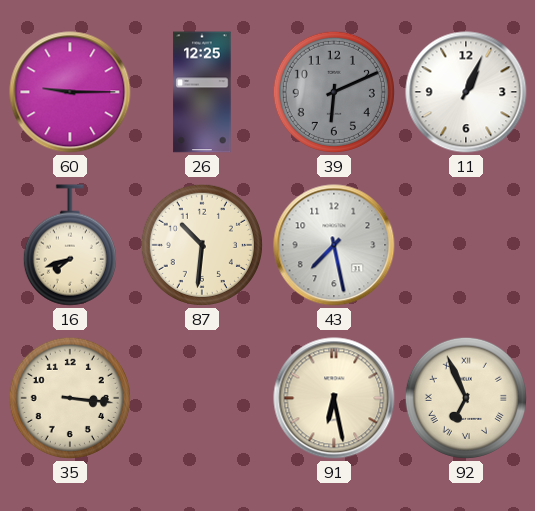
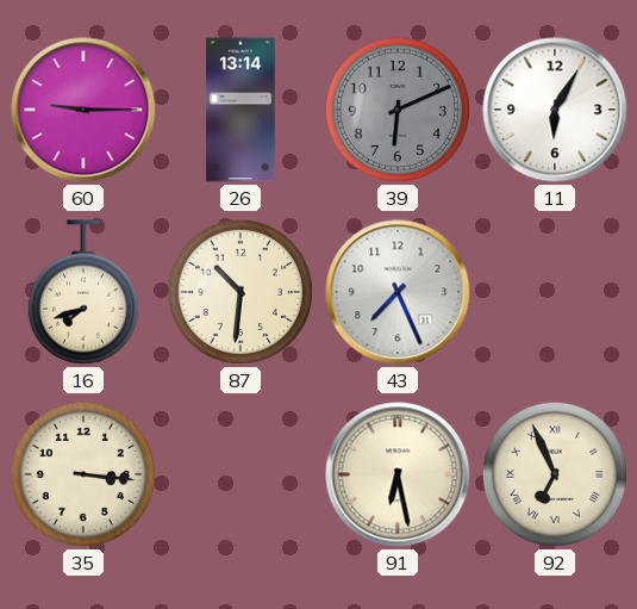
26: 12:25 -> 13:14
11: 1:04 -> 6:05
43: 7:28 -> 7:26
